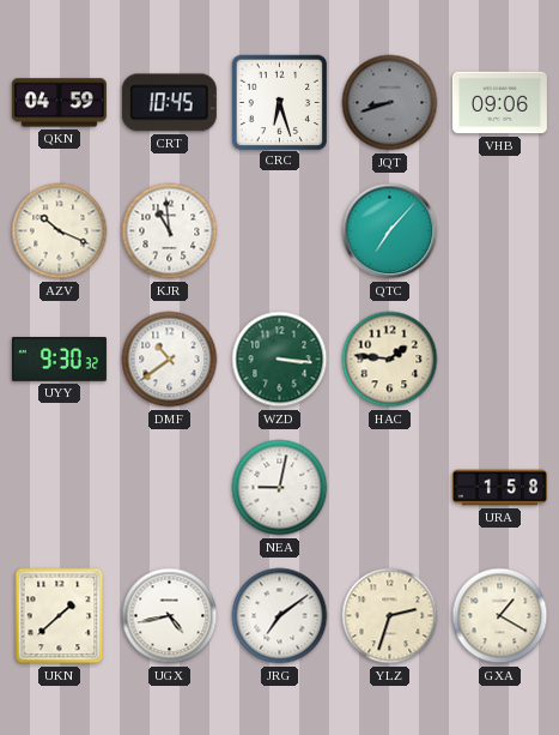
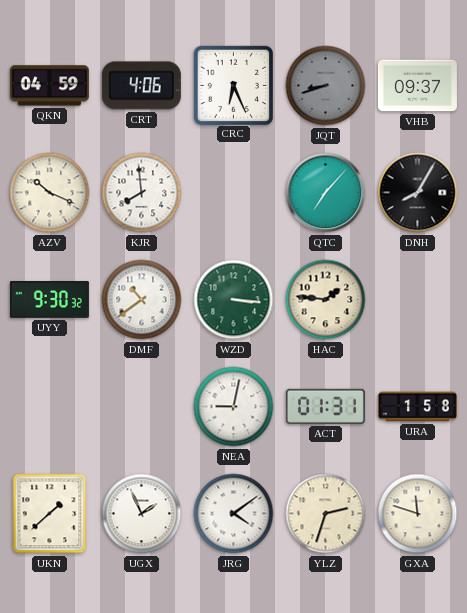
CRT: 10:45 -> 4:06
CRC: 6:27 -> 6:26
VHB: 09:06 -> 09:37
KJR: 10:59 -> 7:59
DNH: none -> 8:05
ACT: none -> 01:31
UGX: 4:43 -> 1:56
JRG: 7:09 -> 4:09
GXA: 1:20 -> 11:48
